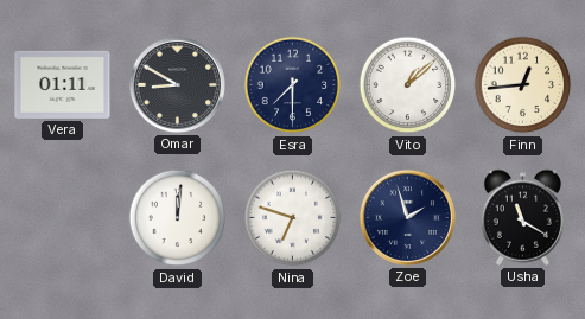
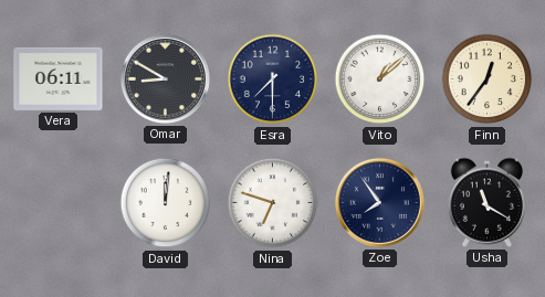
Vera: 01:11 -> 06:11
Finn: 12:44 -> 12:36
Zoe: 1:57 -> 7:54
